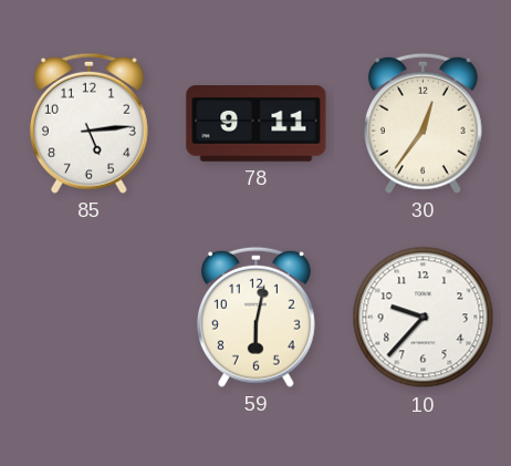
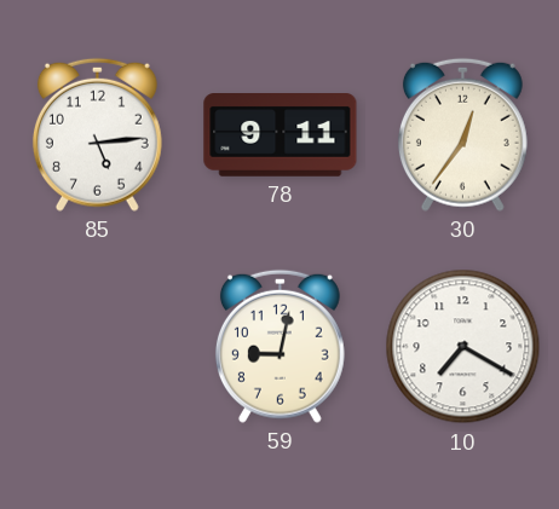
59: 6:02 -> 9:02
10: 9:37 -> 7:20
